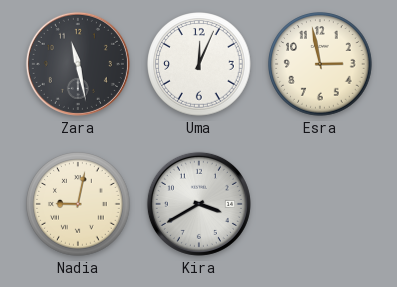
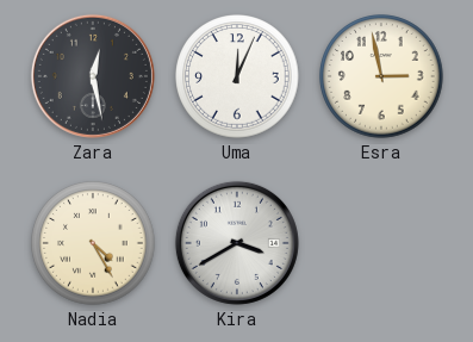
Zara: 11:28 -> 12:28
Nadia: 9:02 -> 4:25
